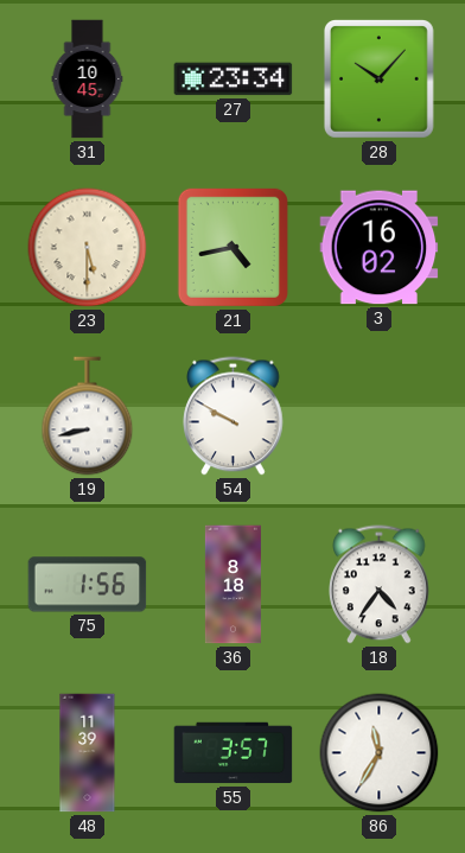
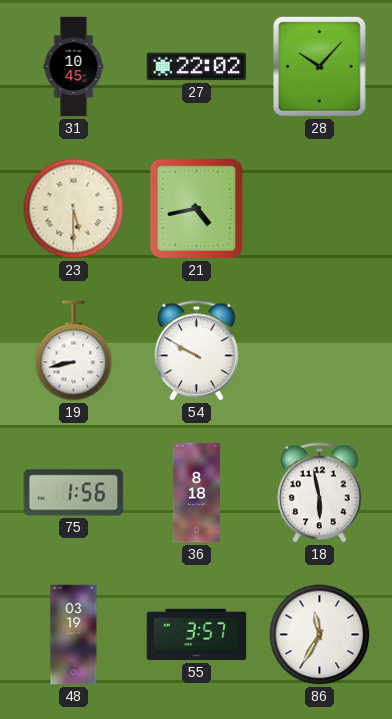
27: 23:34 -> 22:02
3: 16:02 -> none
18: 4:36 -> 5:58
48: 11:39 -> 03:19
